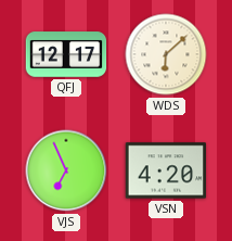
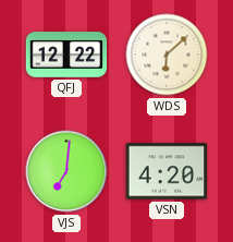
QFJ: 12:17 -> 12:22
VJS: 6:56 -> 7:01
